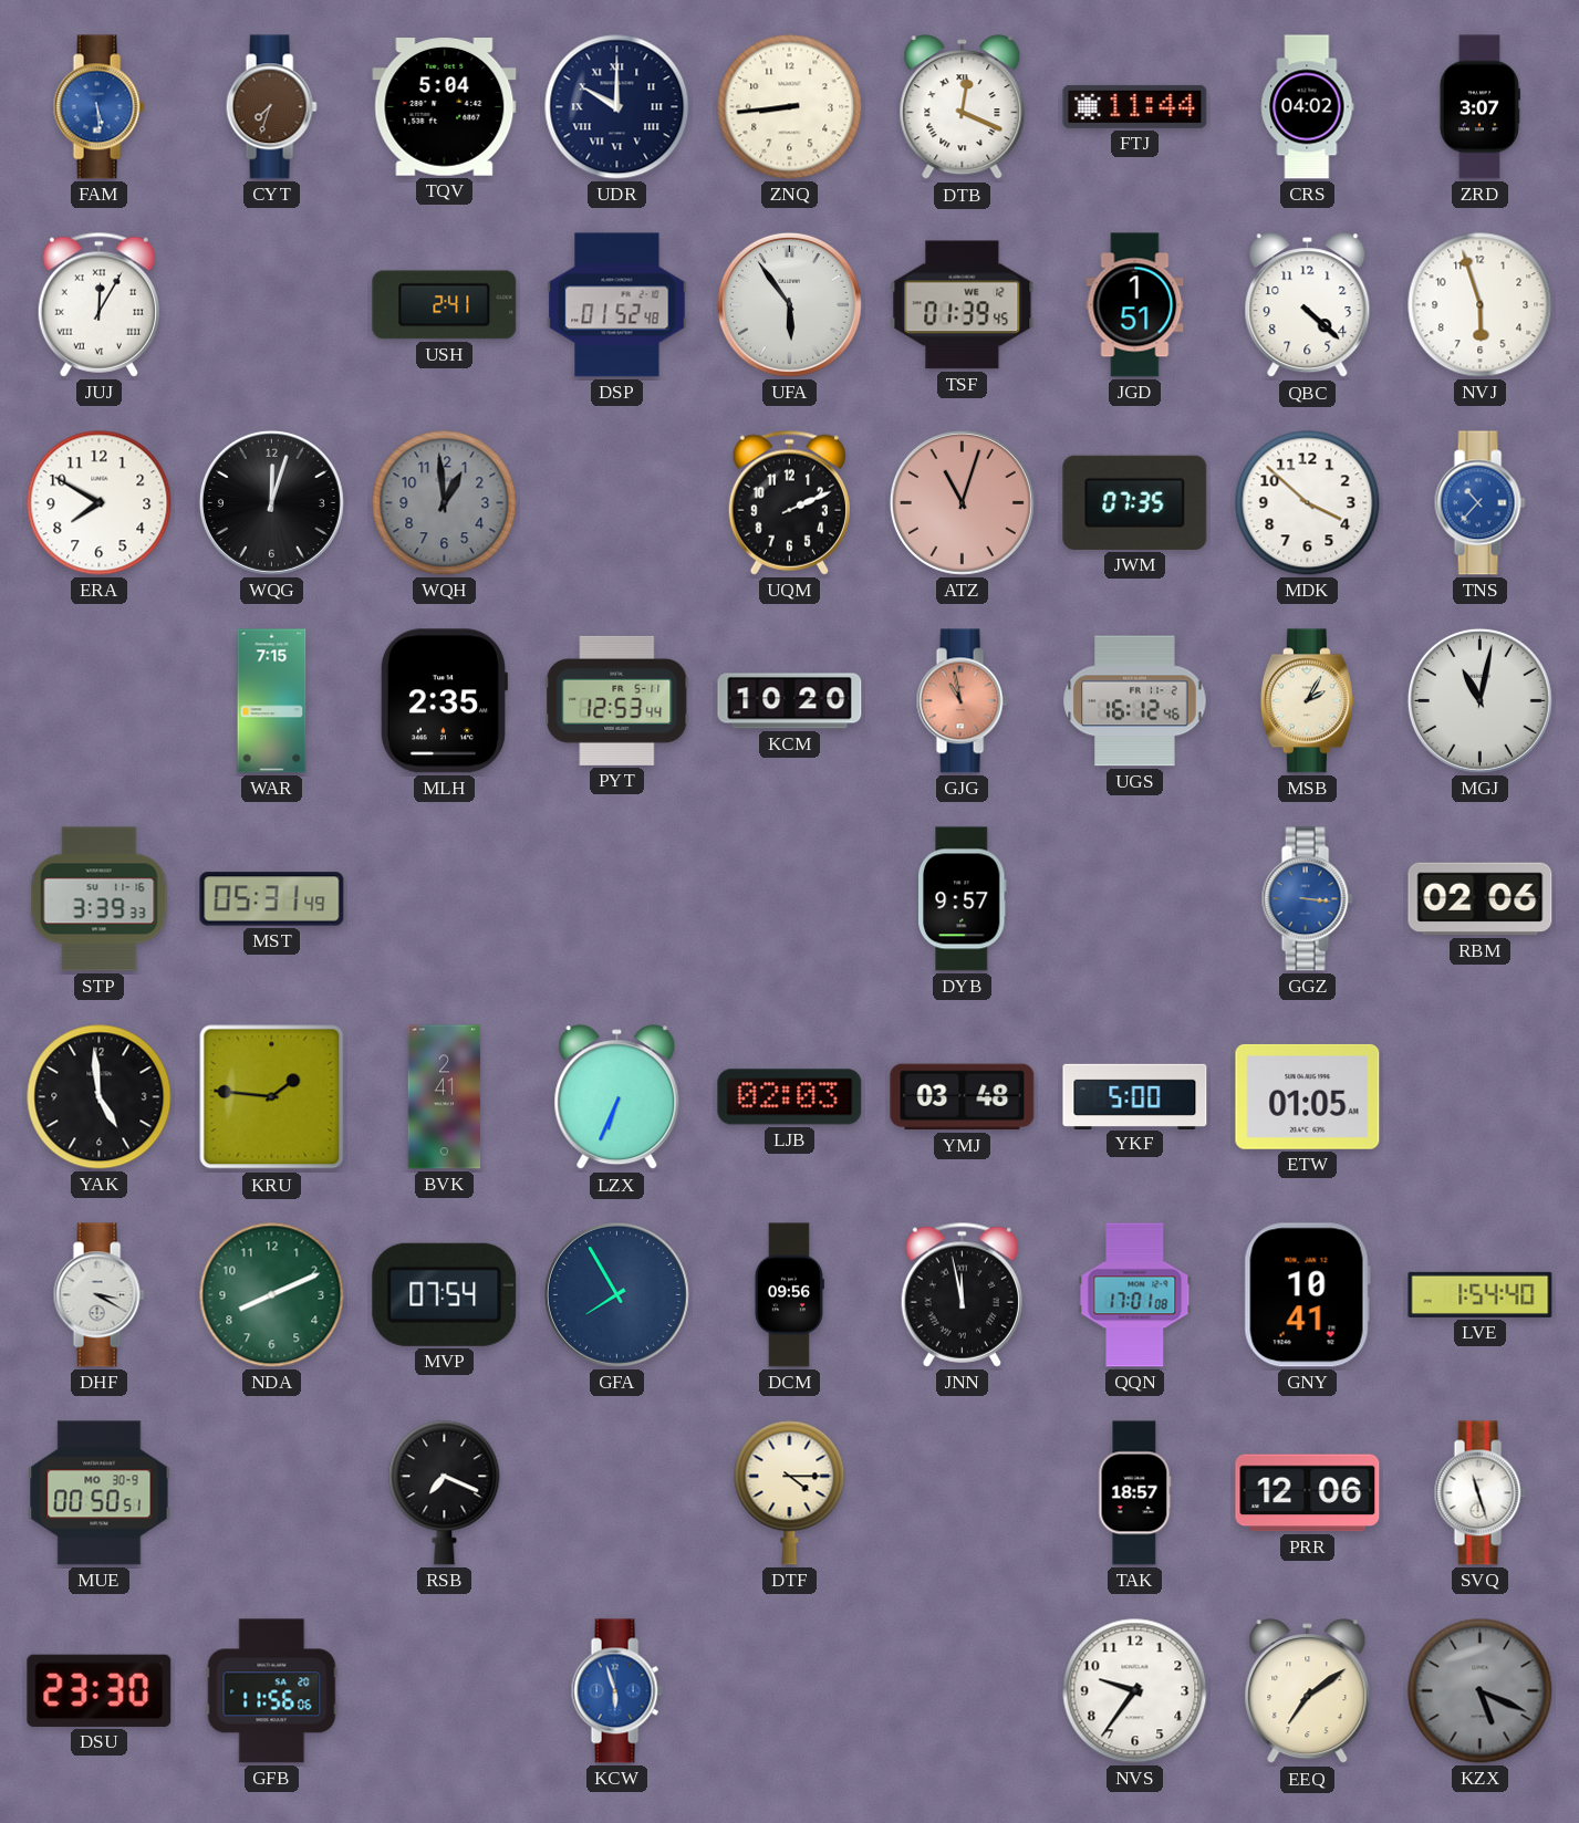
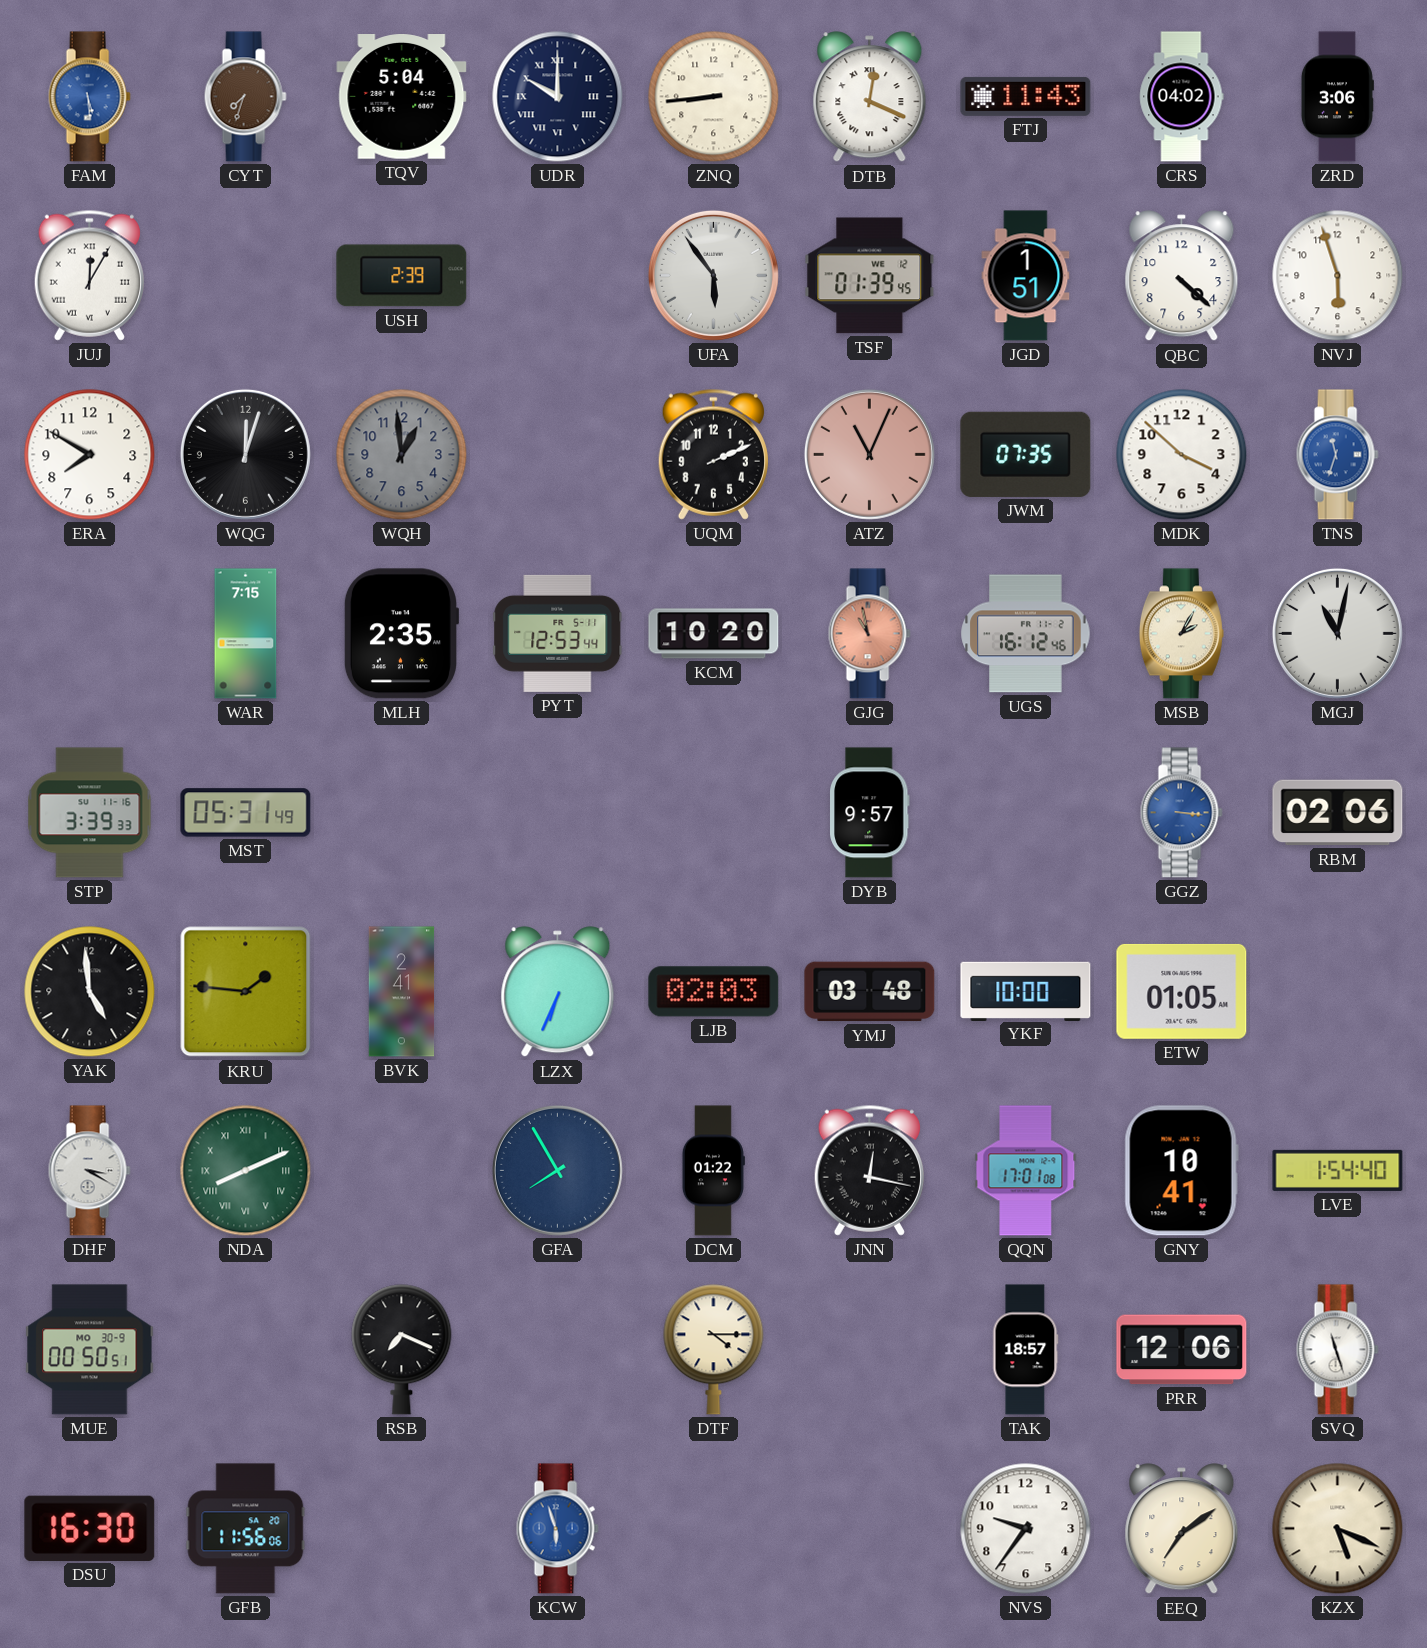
FTJ: 11:44 -> 11:43
ZRD: 3:07 -> 3:06
USH: 2:41 -> 2:39
DSP: 01:52 -> none
ATZ: 11:03 -> 11:04
TNS: 10:37 -> 11:33
YKF: 5:00 -> 10:00
NDA numerals: Arabic -> Roman
MVP: 07:54 -> none
DCM: 09:56 -> 01:22
JNN: 11:58 -> 12:17
DSU: 23:30 -> 16:30
KZX dial: grey -> cream
